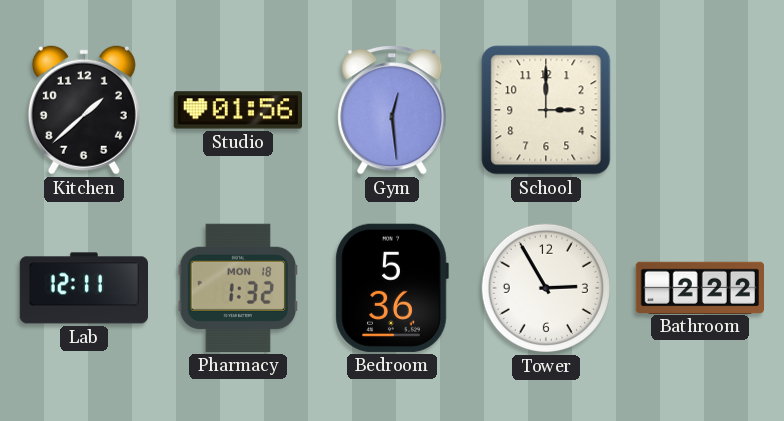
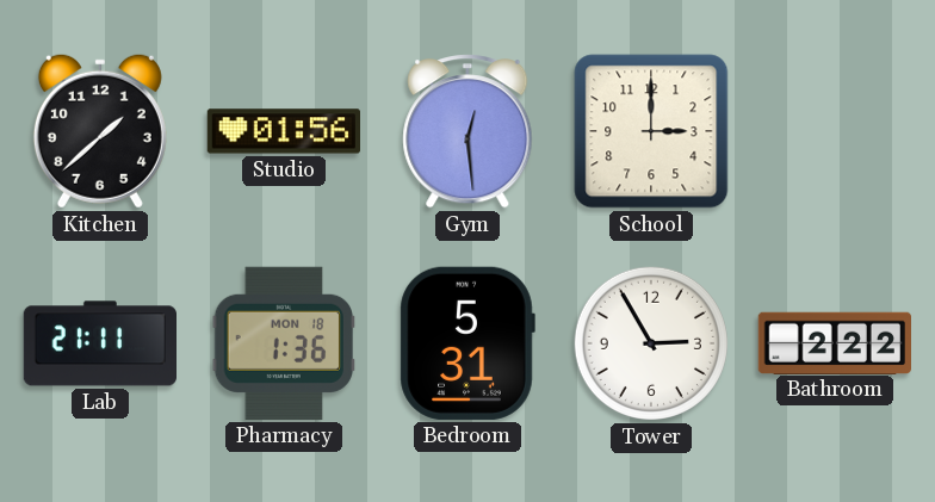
Lab: 12:11 -> 21:11
Pharmacy: 1:32 -> 1:36
Bedroom: 5:36 -> 5:31
